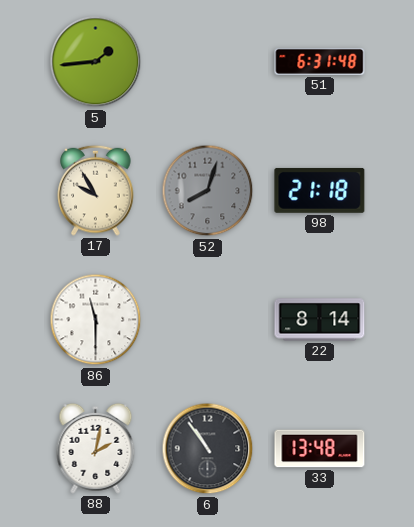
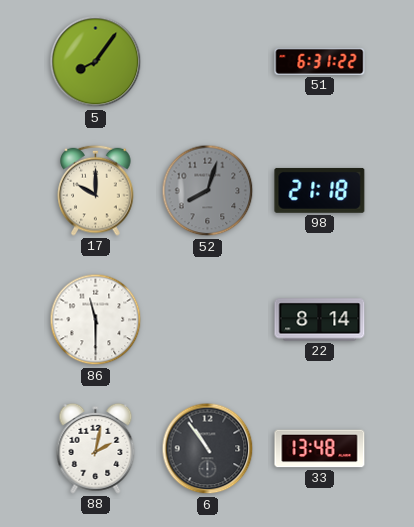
5: 1:44 -> 8:06
51: 6:31:48 -> 6:31:22
17: 9:55 -> 10:00
